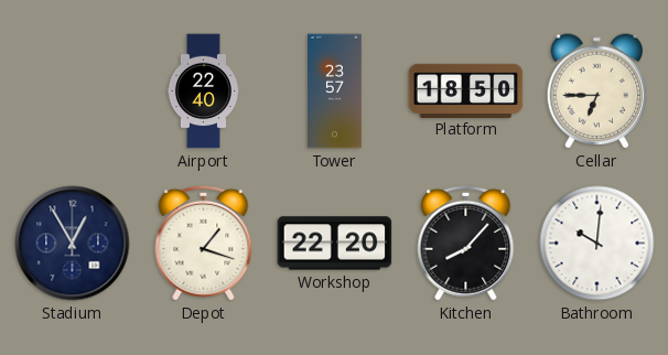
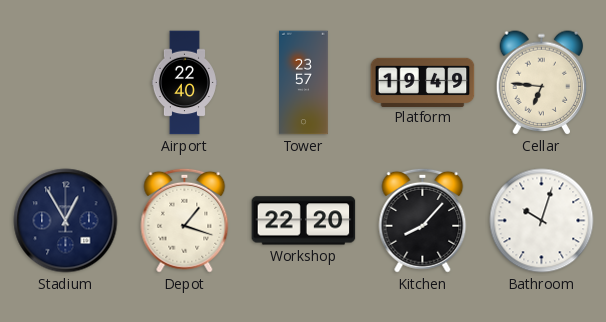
Platform: 18:50 -> 19:49
Cellar: 6:45 -> 6:46
Bathroom: 10:01 -> 10:03
